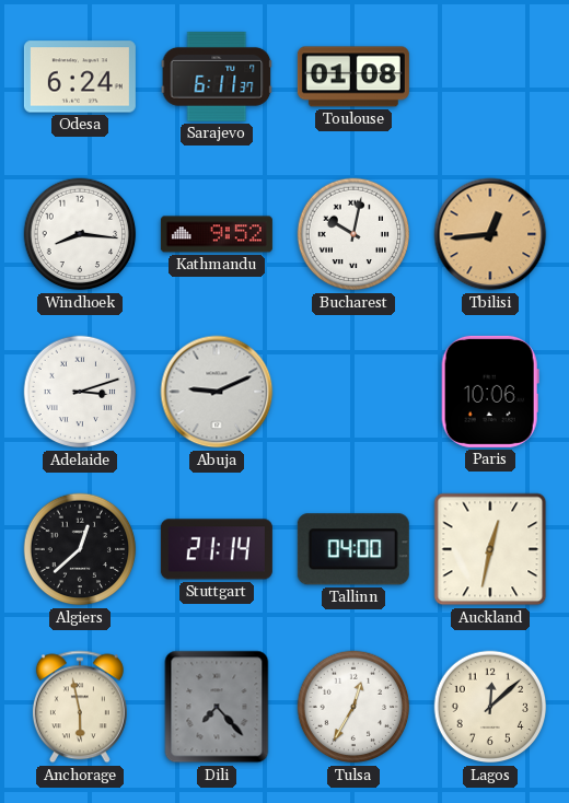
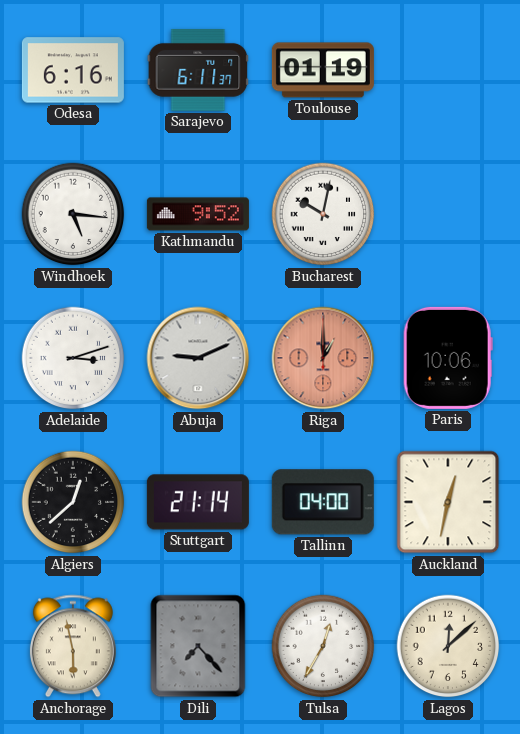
Odesa: 6:24 -> 6:16
Toulouse: 01:08 -> 01:19
Windhoek: 8:16 -> 5:16
Tbilisi: 12:44 -> none
Riga: none -> 1:00
